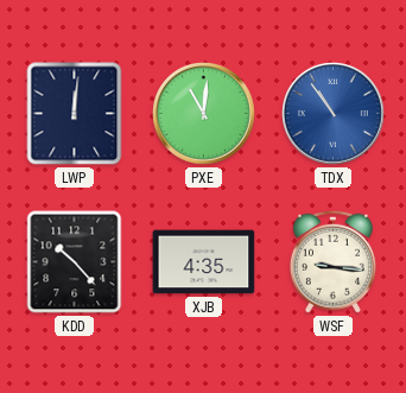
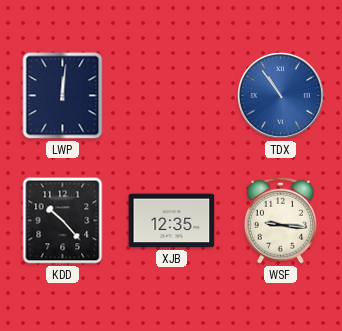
PXE: 11:01 -> none
XJB: 4:35 -> 12:35
